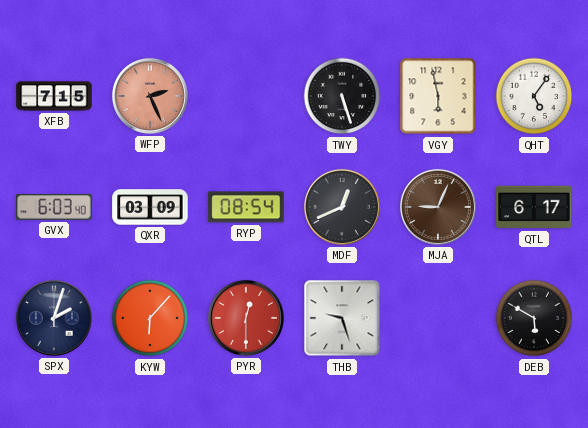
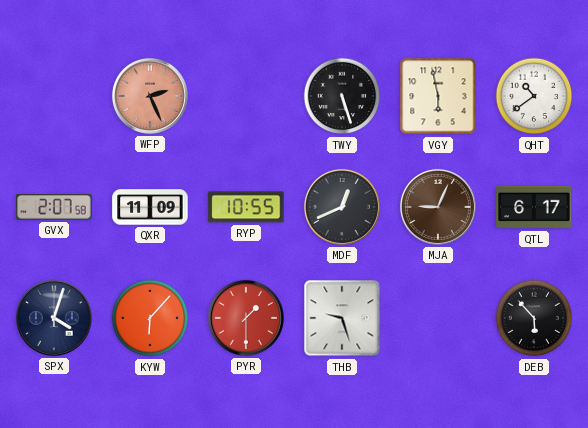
XFB: 7:15 -> none
QHT: 5:06 -> 10:39
GVX: 6:03 -> 2:07
QXR: 03:09 -> 11:09
RYP: 08:54 -> 10:55
SPX: 2:03 -> 4:03
PYR: 12:30 -> 1:30
DEB: 5:50 -> 5:53
